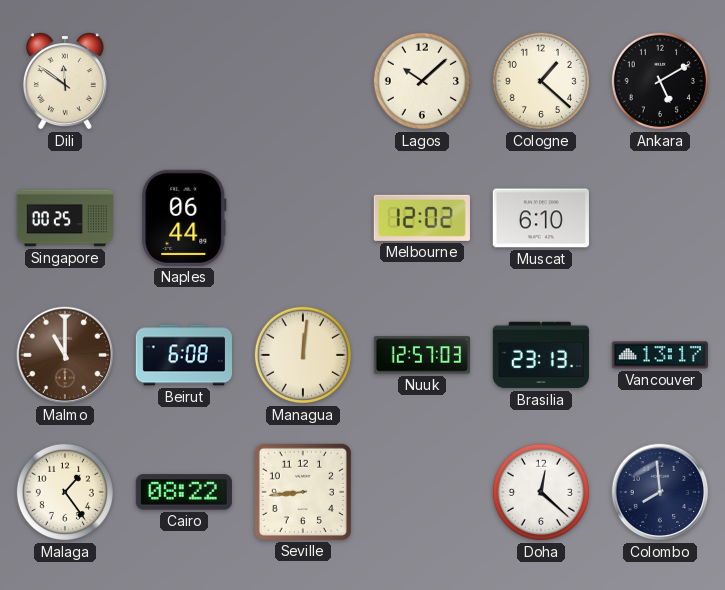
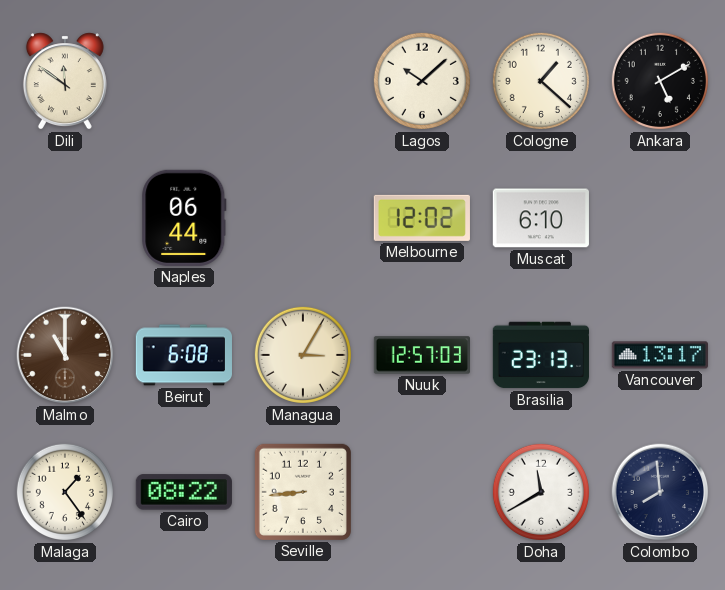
Singapore: 00:25 -> none
Managua: 12:01 -> 3:05
Doha: 12:22 -> 11:40
